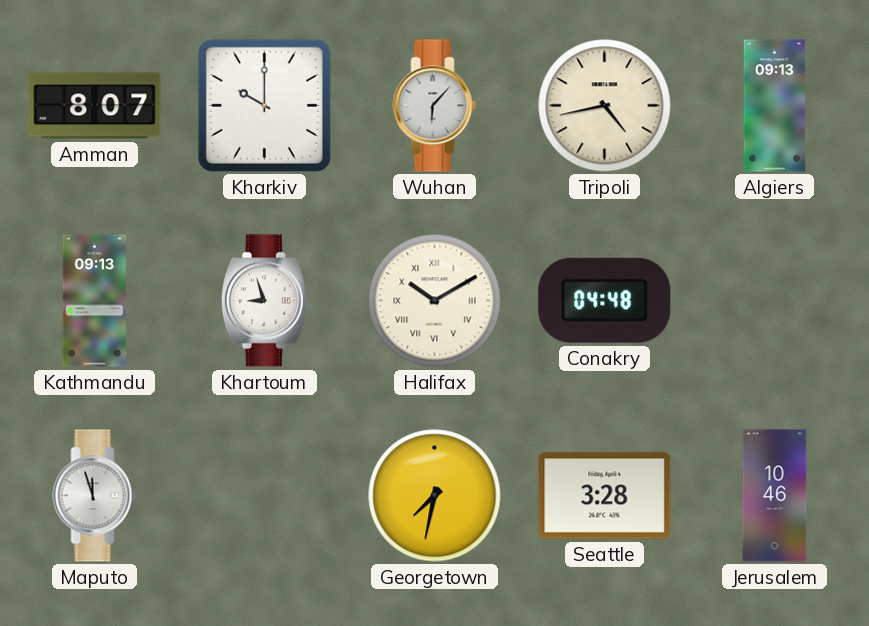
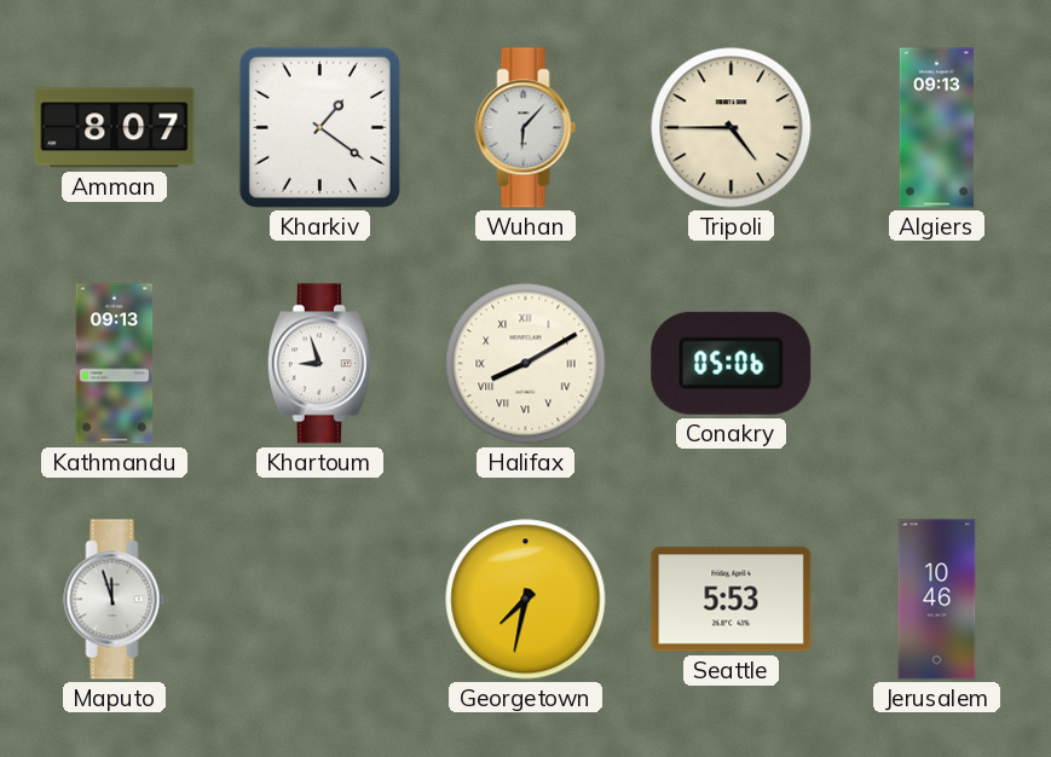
Kharkiv: 10:00 -> 1:21
Tripoli: 4:43 -> 4:45
Halifax: 10:10 -> 8:10
Conakry: 04:48 -> 05:06
Seattle: 3:28 -> 5:53
